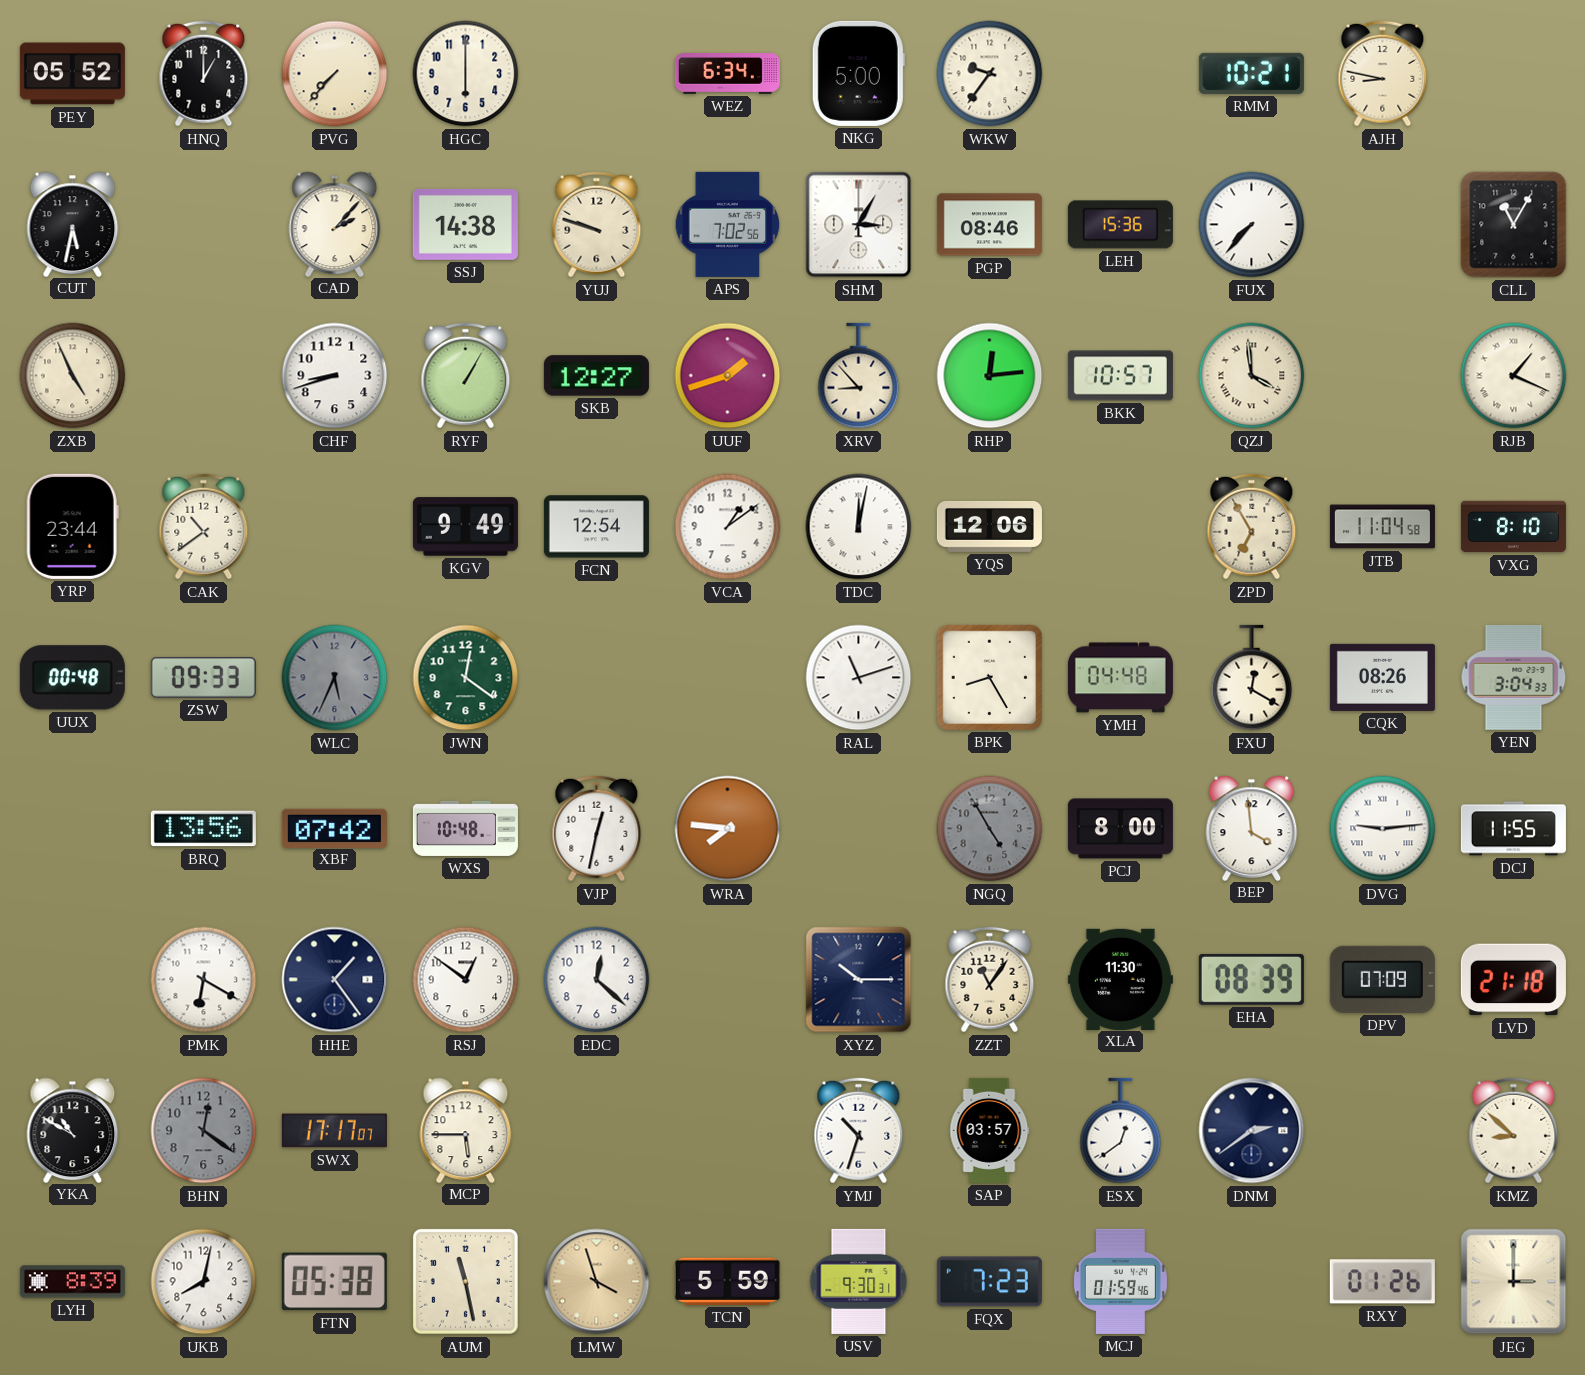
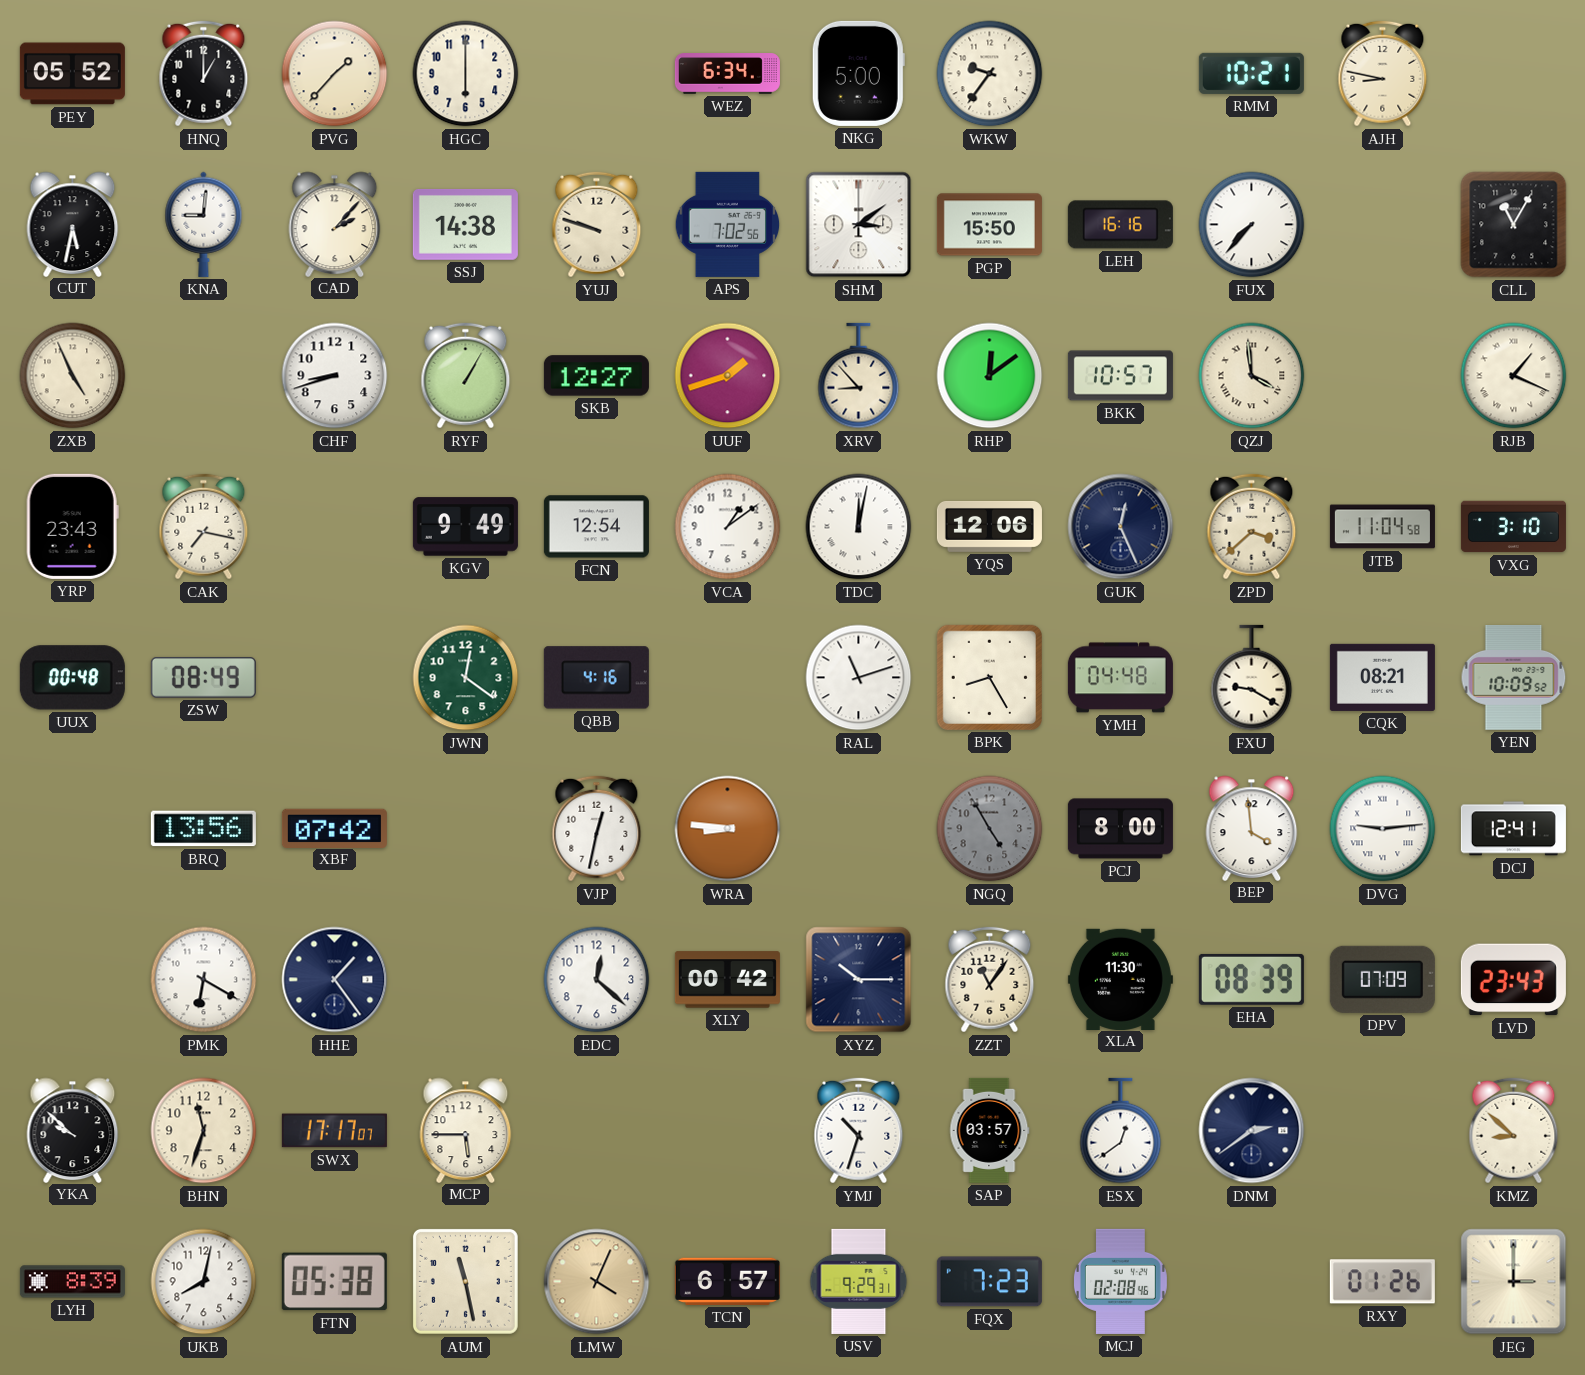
PVG: 7:37 -> 1:37
KNA: none -> 9:01
SHM: 3:05 -> 3:09
PGP: 08:46 -> 15:50
LEH: 15:36 -> 16:16
RHP: 12:14 -> 12:09
YRP: 23:44 -> 23:43
CAK: 10:39 -> 7:17
GUK: none -> 12:26
ZPD: 6:55 -> 3:38
VXG: 8:10 -> 3:10
ZSW: 09:33 -> 08:49
WLC: 5:34 -> none
QBB: none -> 4:16
FXU: 12:20 -> 9:20
CQK: 08:26 -> 08:21
YEN: 3:04 -> 10:09
WXS: 10:48 -> none
WRA: 7:46 -> 8:46
DCJ: 11:55 -> 12:41
RSJ: 12:51 -> none
XLY: none -> 00:42
LVD: 21:18 -> 23:43
YKA: 10:50 -> 9:52
BHN: 12:21 -> 11:33
BHN dial: grey -> cream
LMW: 3:57 -> 4:04
TCN: 5:59 -> 6:57
USV: 9:30 -> 9:29
MCJ: 01:59 -> 02:08
